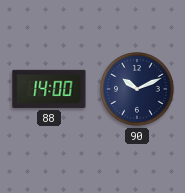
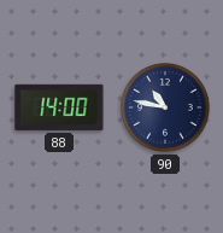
90: 10:11 -> 10:47
